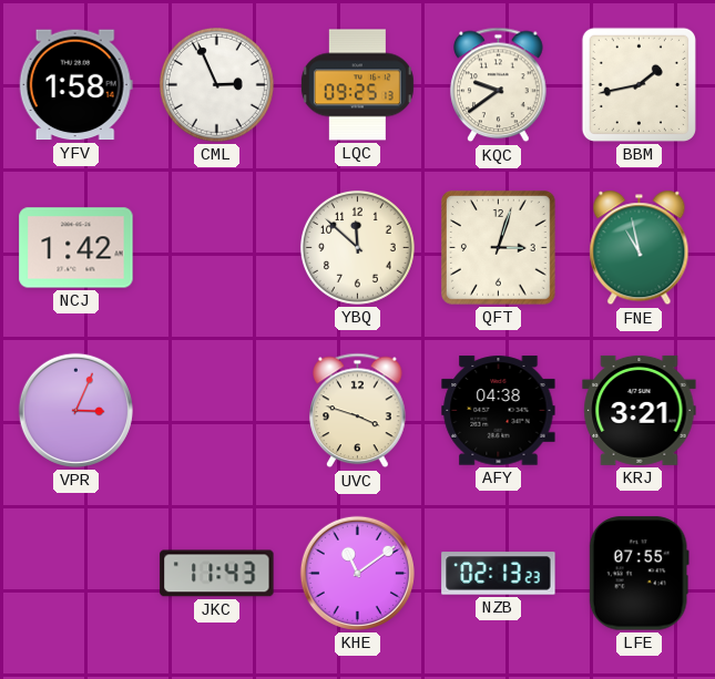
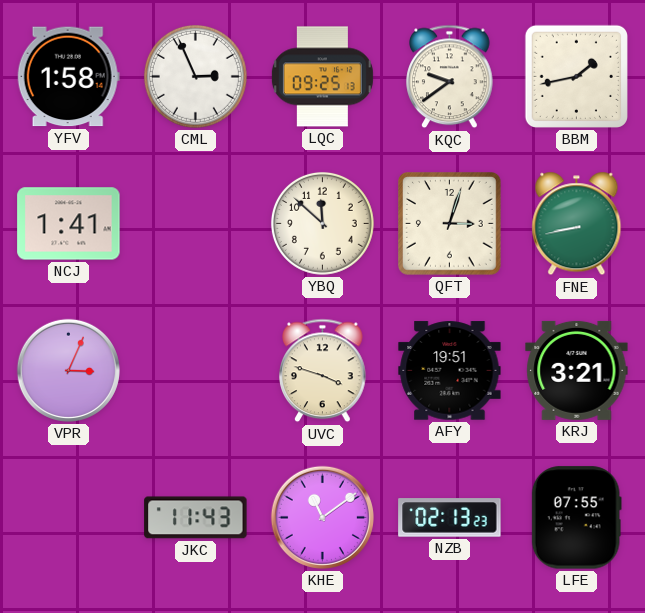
NCJ: 1:42 -> 1:41
FNE: 10:58 -> 8:43
AFY: 04:38 -> 19:51
